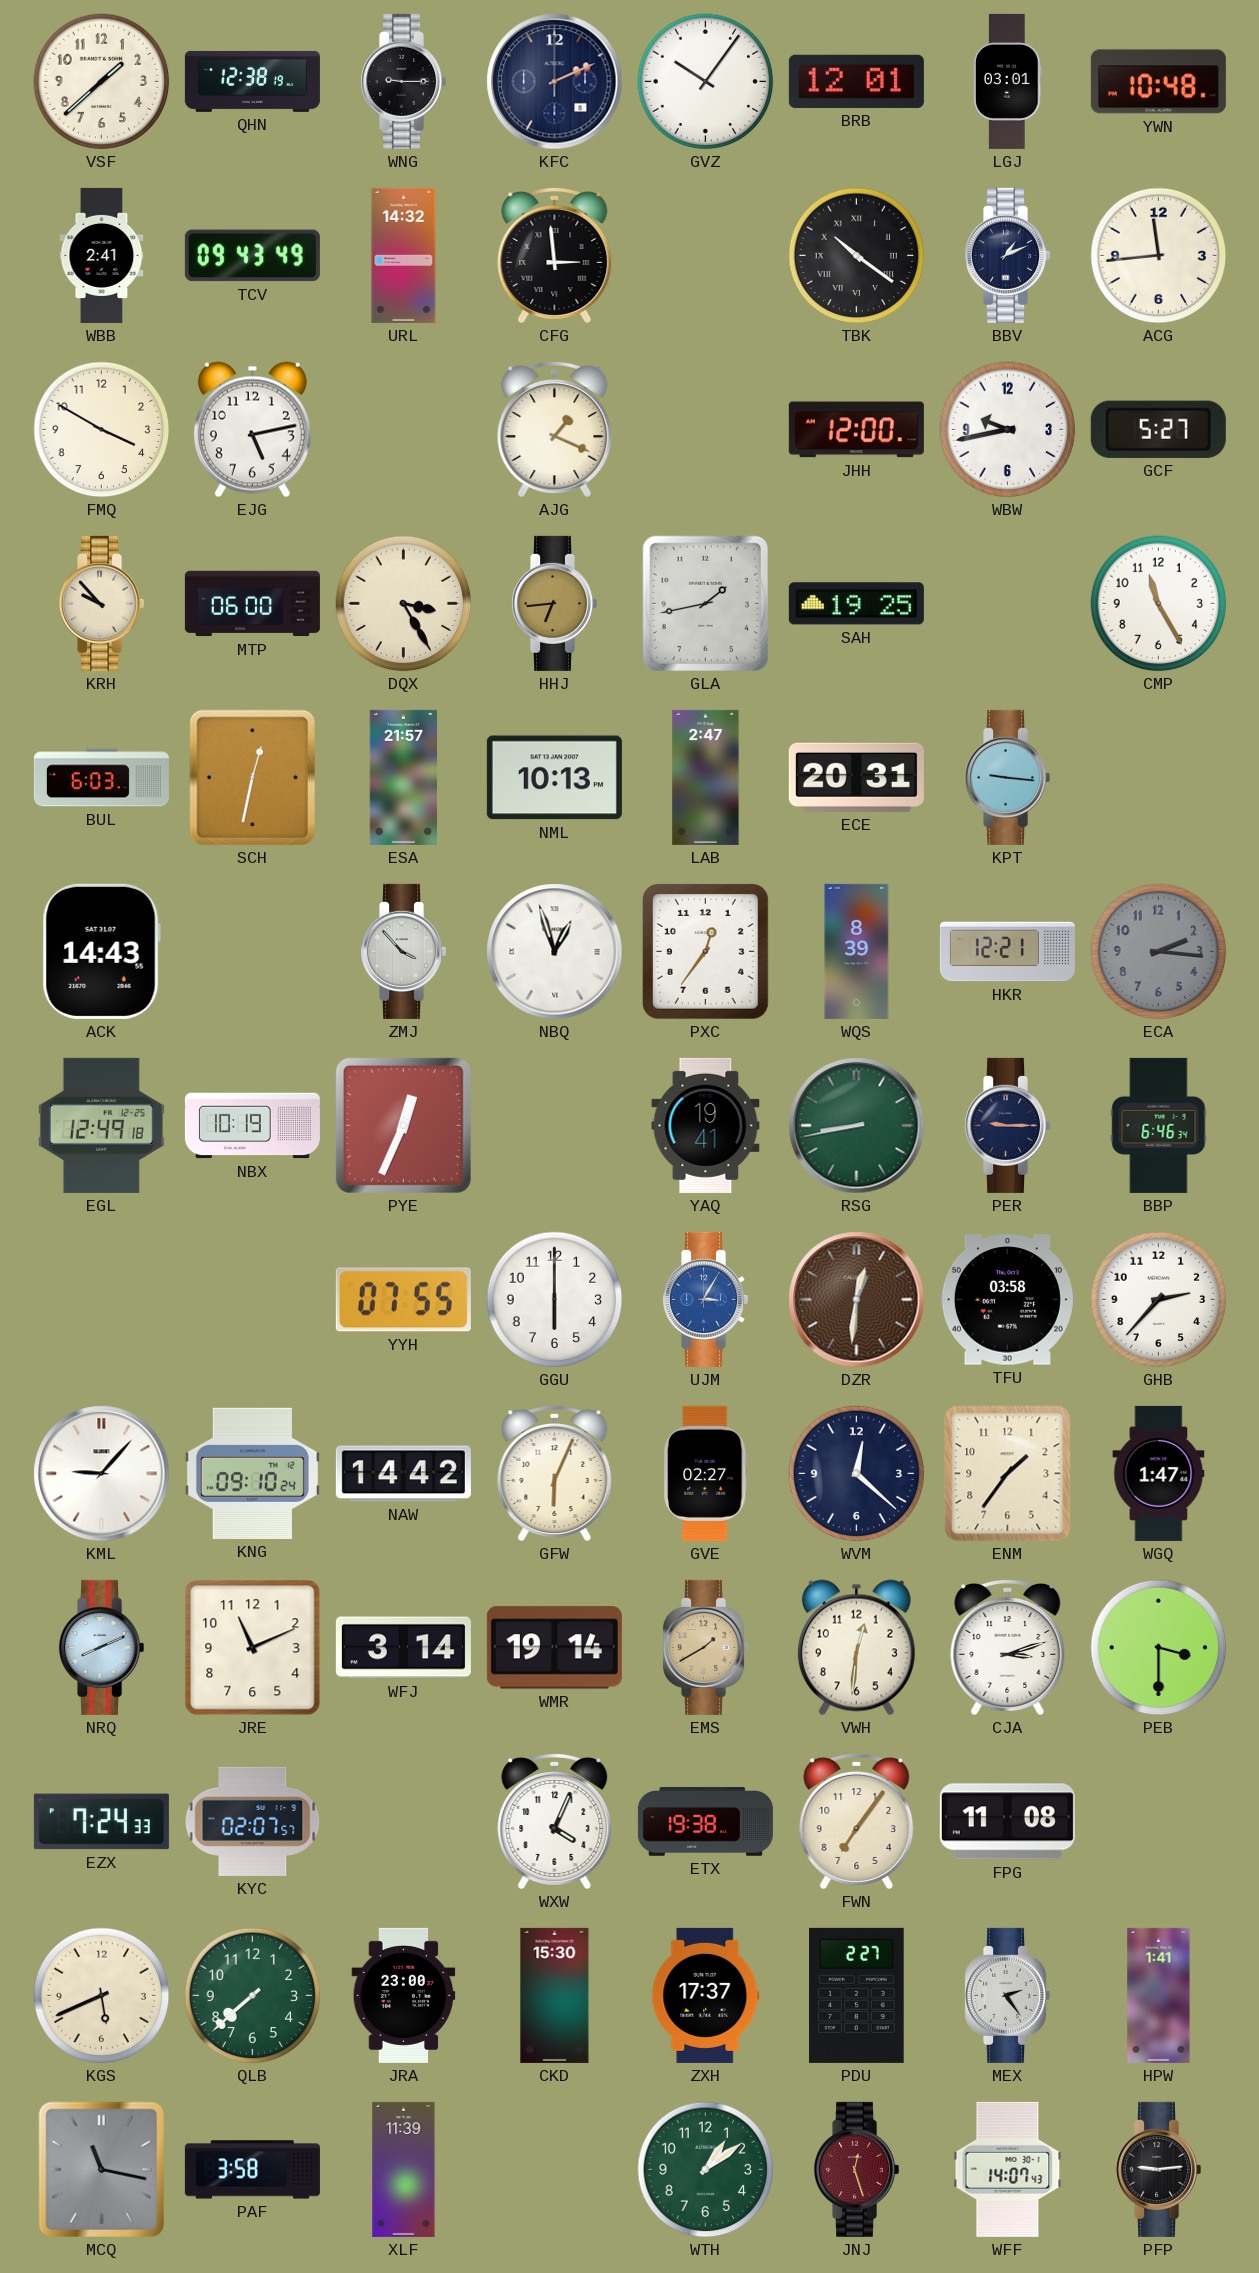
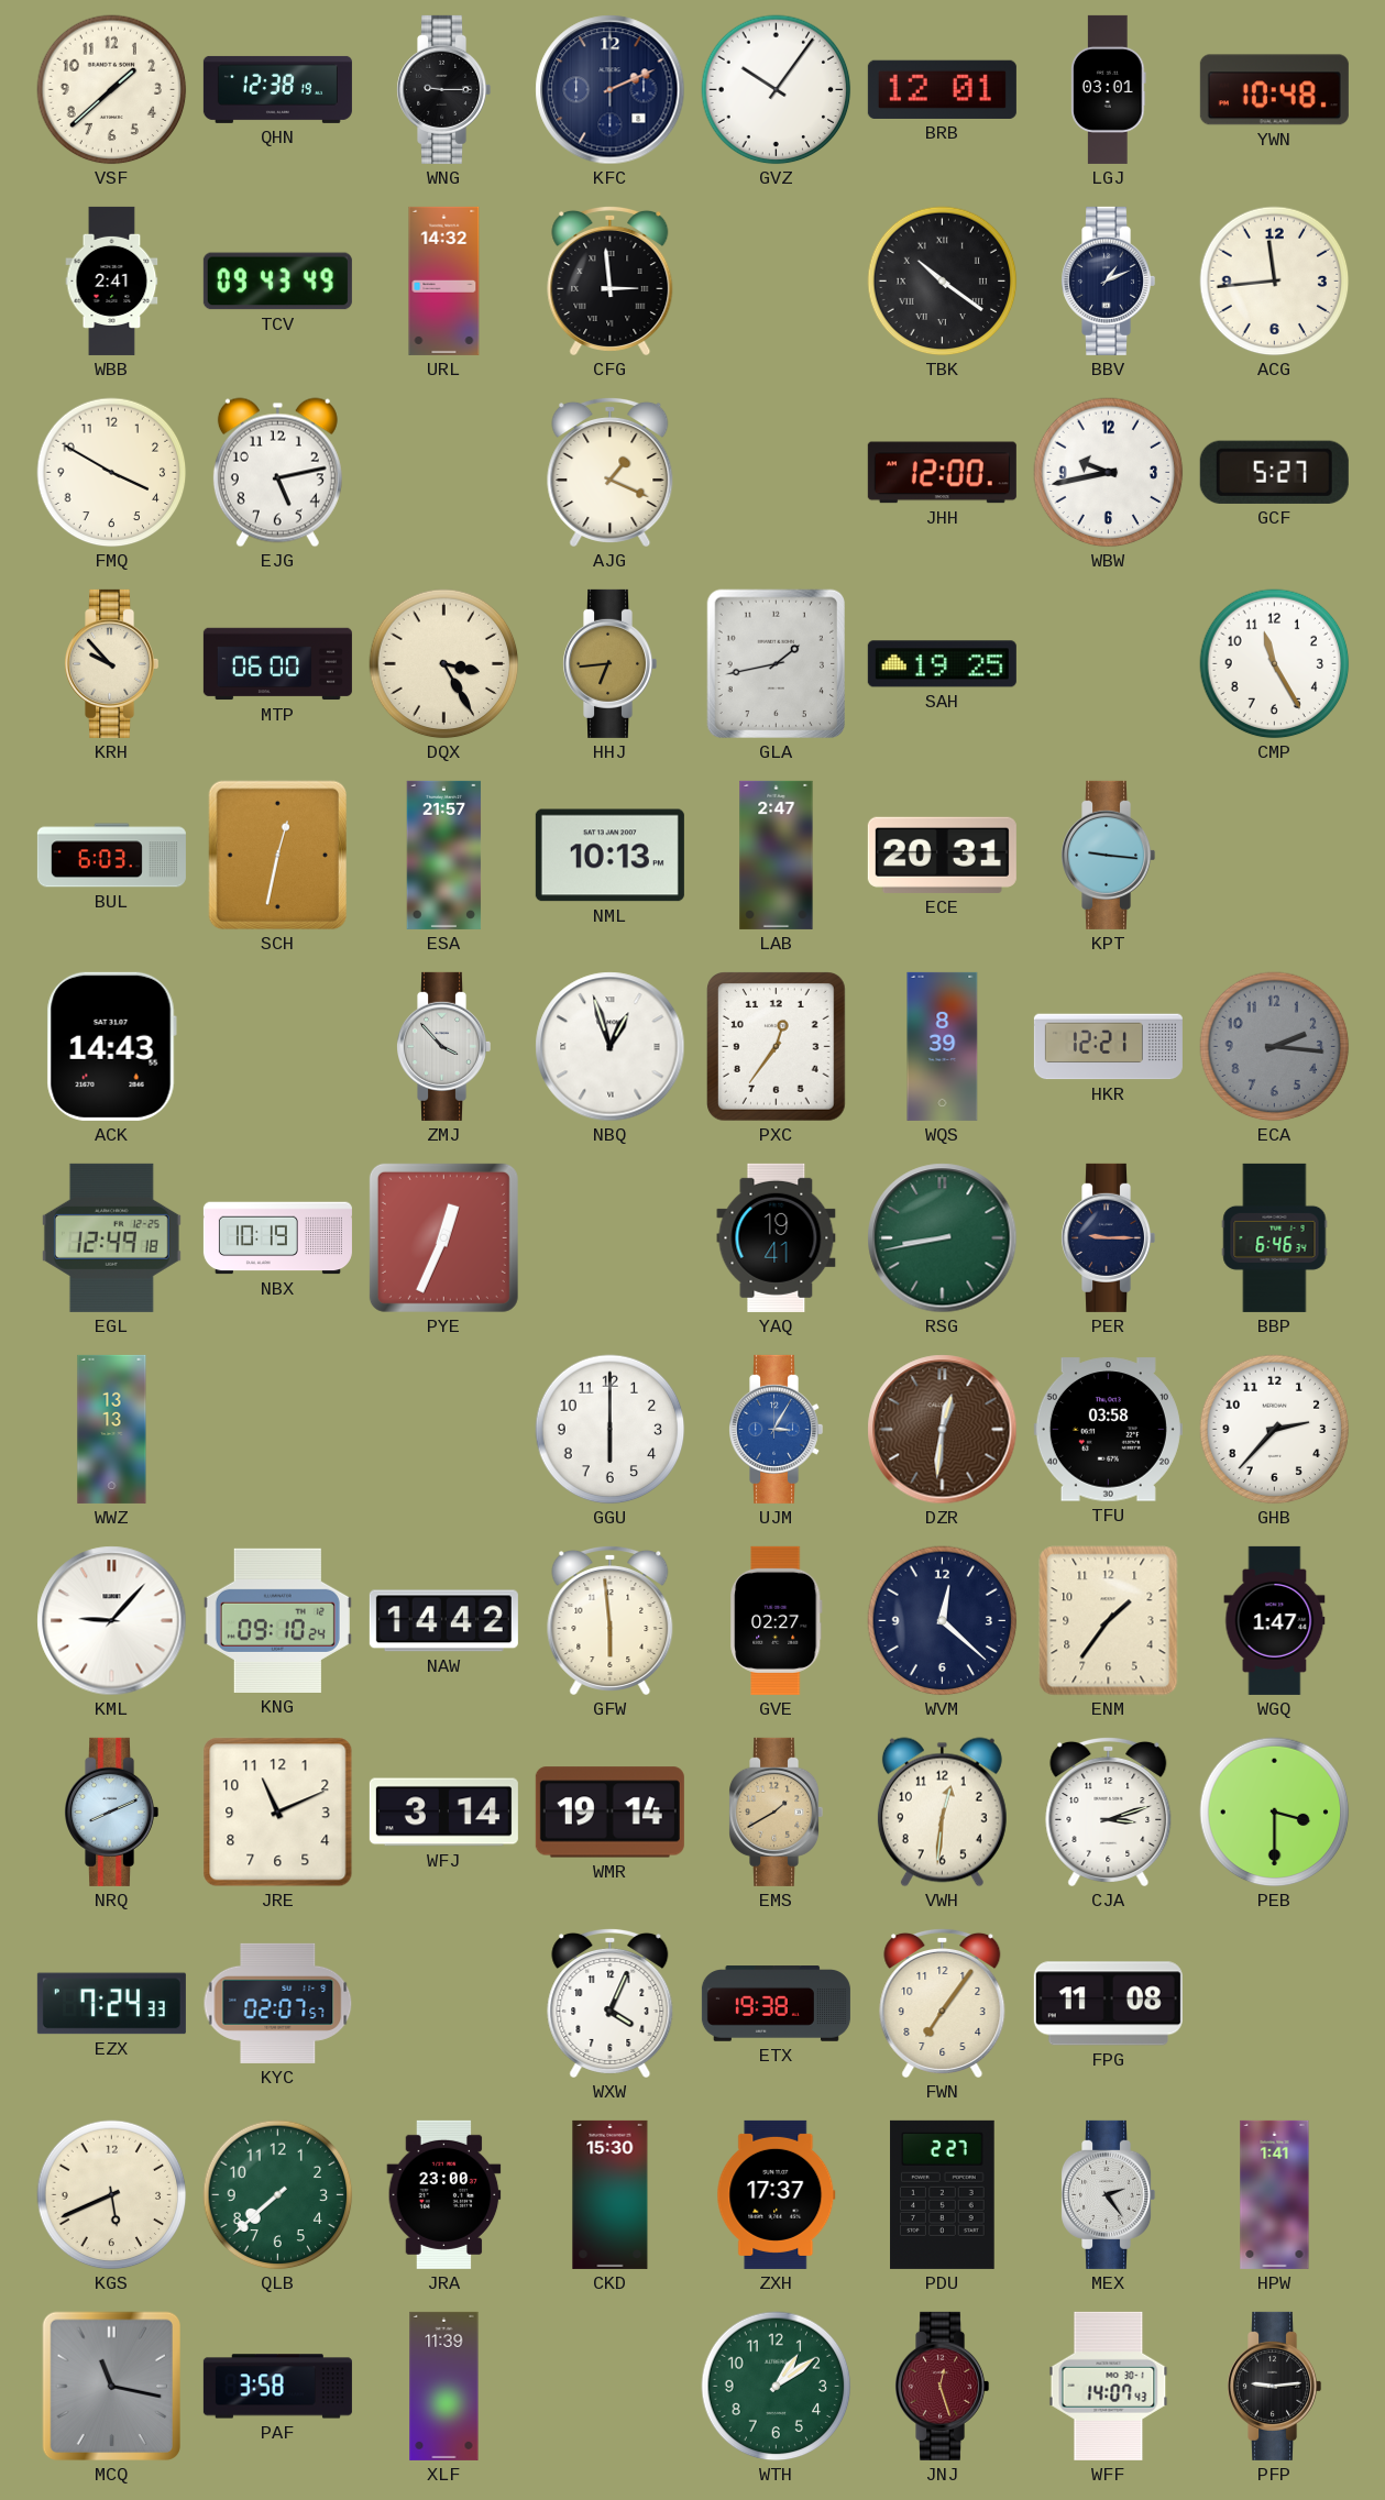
WWZ: none -> 13:13
YYH: 07:55 -> none
GFW: 6:04 -> 5:59
